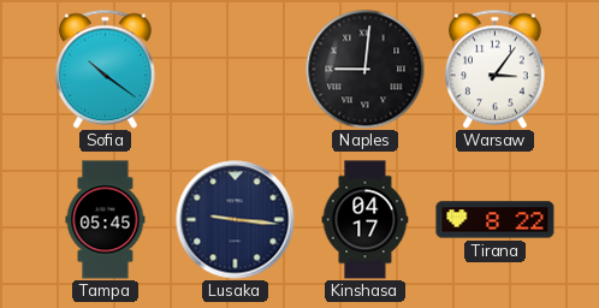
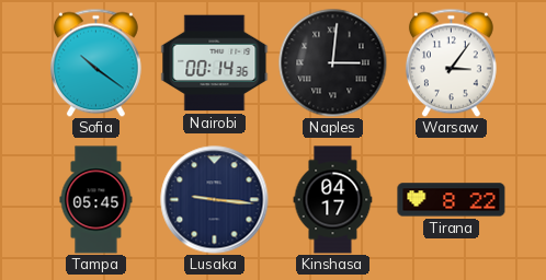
Nairobi: none -> 00:14
Naples: 9:01 -> 3:01
